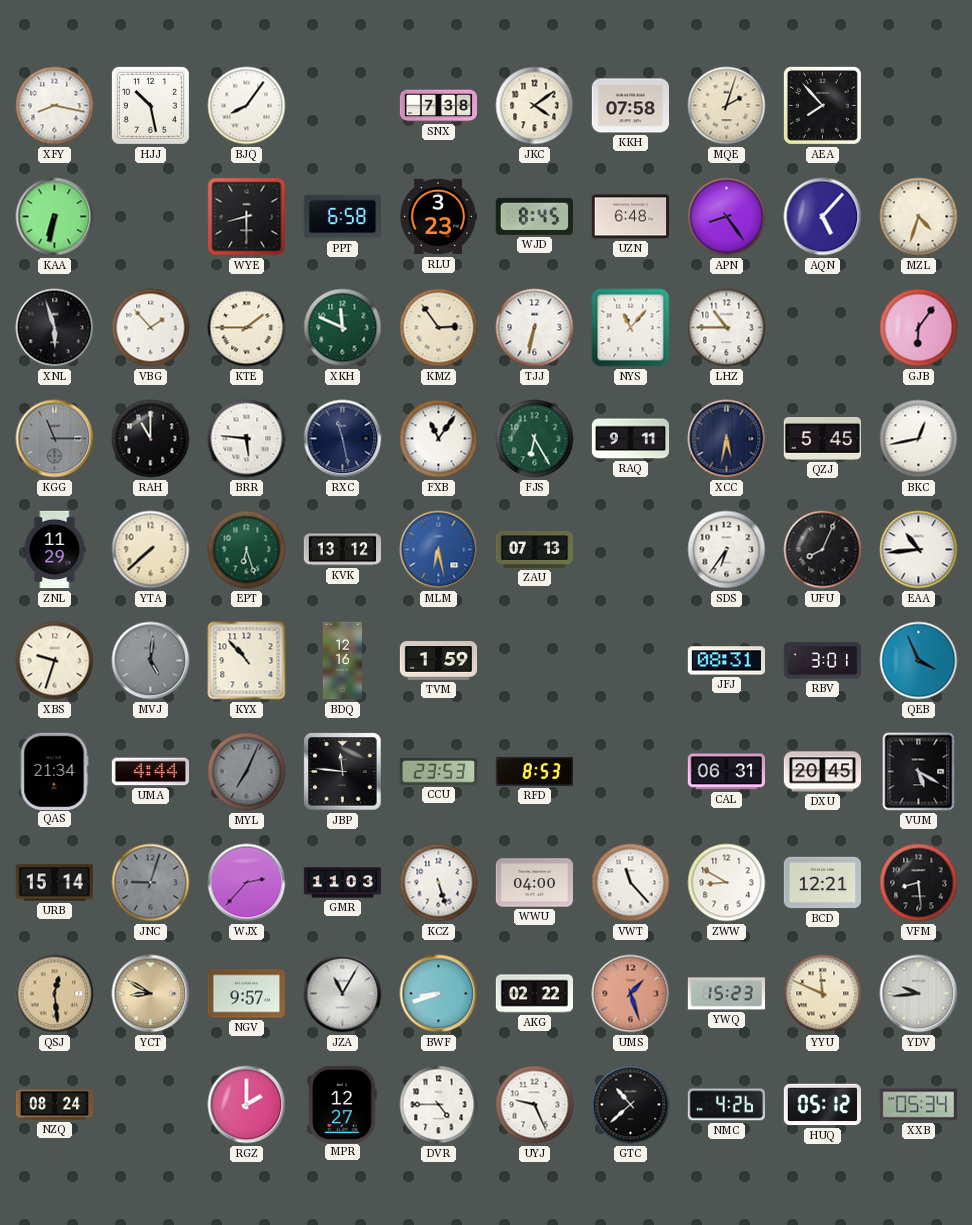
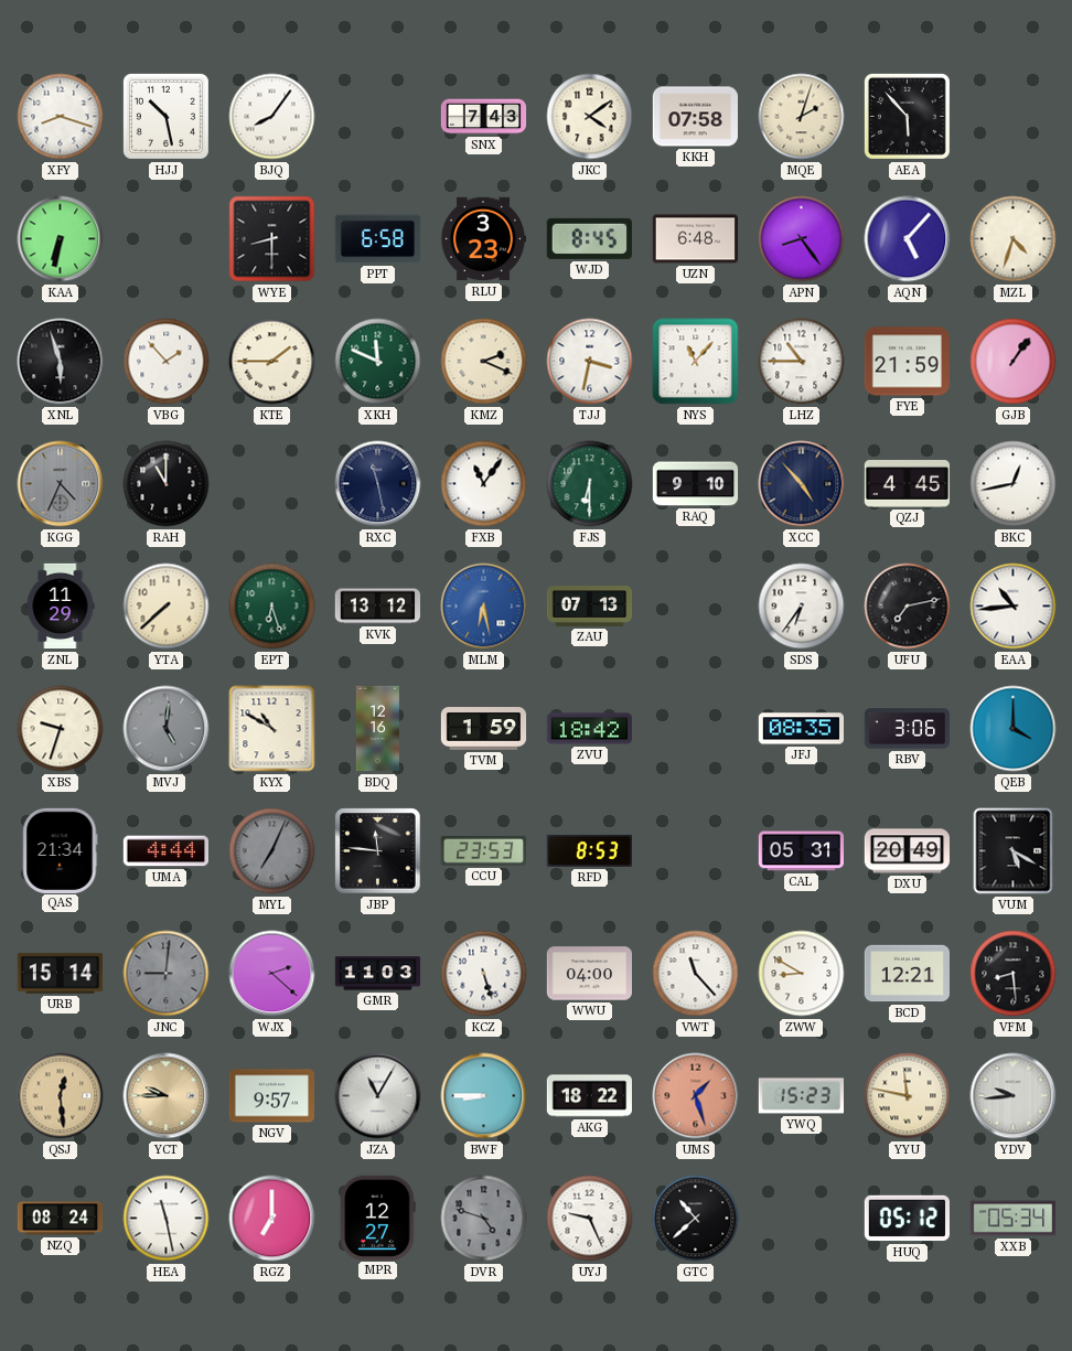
XFY: 8:17 -> 8:18
SNX: 7:38 -> 7:43
AEA: 7:53 -> 5:53
KMZ: 2:54 -> 2:19
TJJ: 6:32 -> 3:32
FYE: none -> 21:59
GJB: 6:06 -> 1:06
KGG: 11:15 -> 4:34
BRR: 5:46 -> none
FJS: 6:25 -> 6:30
RAQ: 9:11 -> 9:10
XCC: 5:32 -> 4:53
QZJ: 5:45 -> 4:45
UFU: 8:04 -> 7:13
KYX: 10:53 -> 10:50
ZVU: none -> 18:42
JFJ: 08:31 -> 08:35
RBV: 3:01 -> 3:06
QEB: 3:56 -> 4:00
CAL: 06:31 -> 05:31
DXU: 20:45 -> 20:49
JNC: 9:03 -> 9:01
WJX: 2:37 -> 2:22
YCT: 8:50 -> 9:45
BWF: 8:42 -> 8:45
AKG: 02:22 -> 18:22
YYU: 11:49 -> 11:47
HEA: none -> 11:28
RGZ: 2:00 -> 7:00
DVR: 4:45 -> 4:48
DVR dial: white -> grey
NMC: 4:26 -> none
